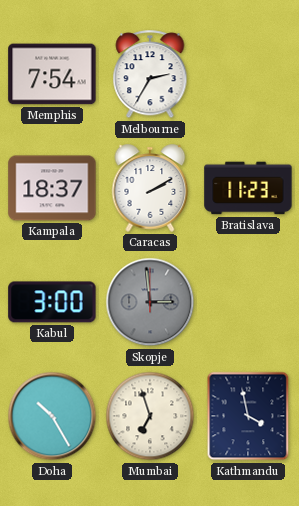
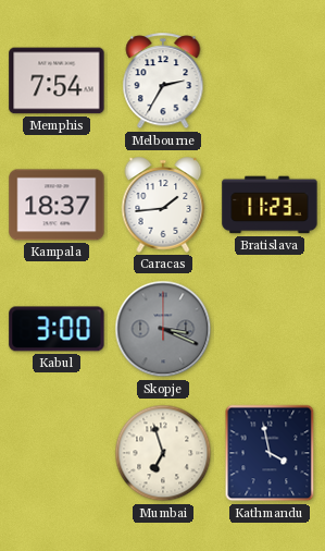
Caracas: 2:10 -> 1:44
Skopje: 2:59 -> 3:19
Doha: 10:25 -> none
